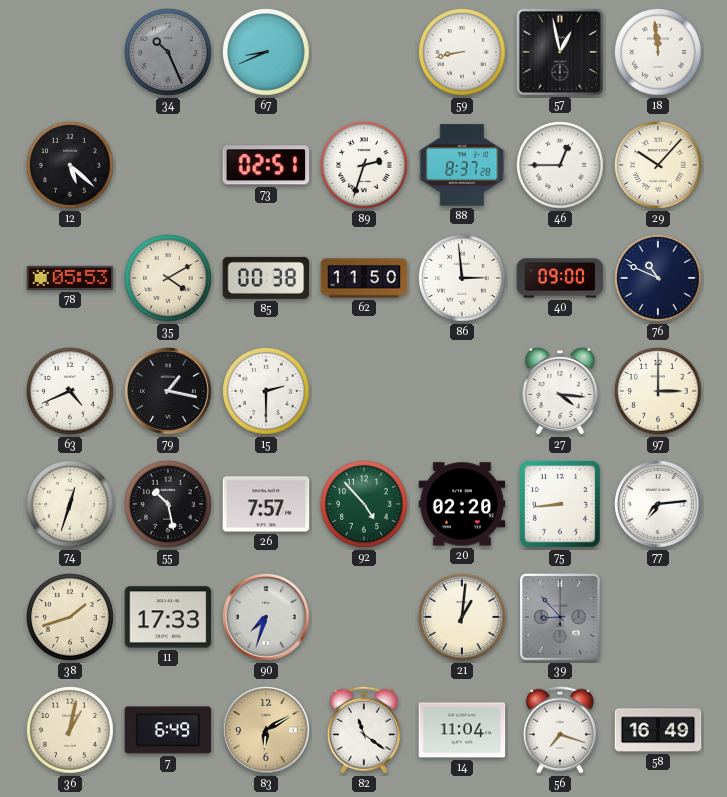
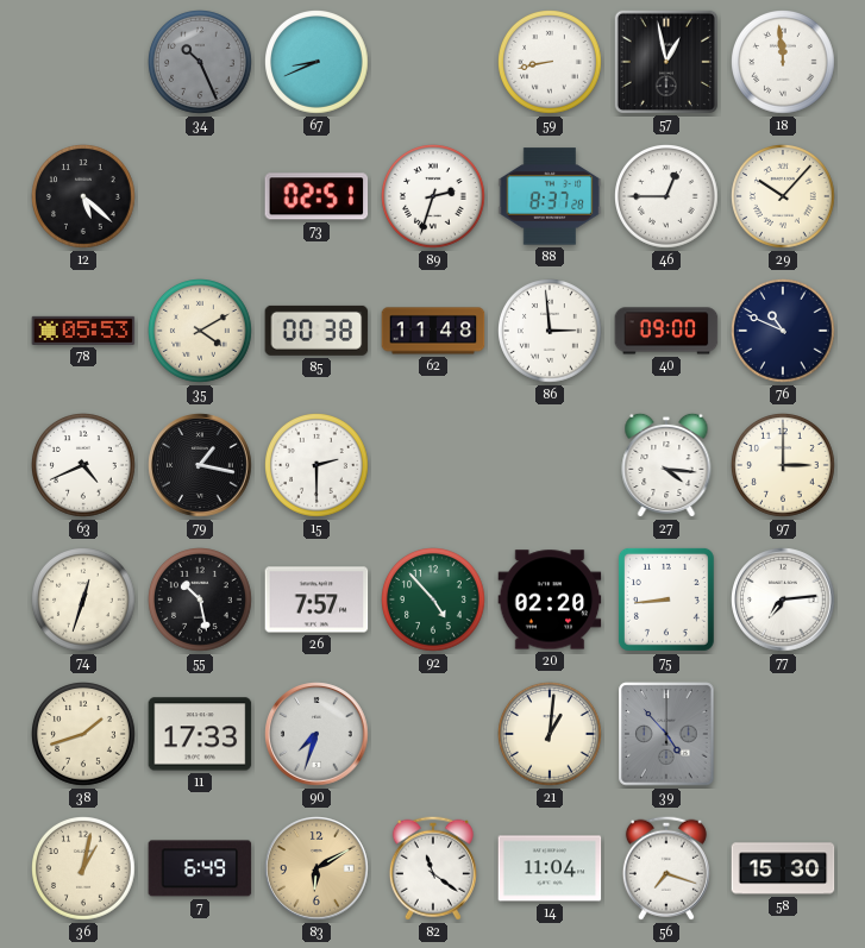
62: 11:50 -> 11:48
39: 8:53 -> 4:53
58: 16:49 -> 15:30
